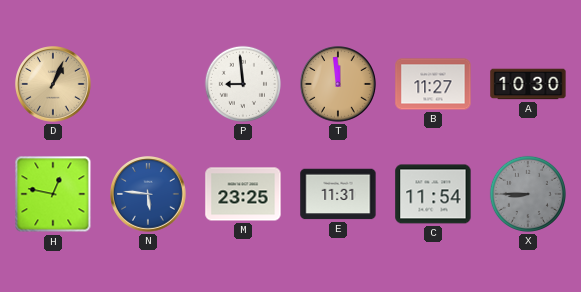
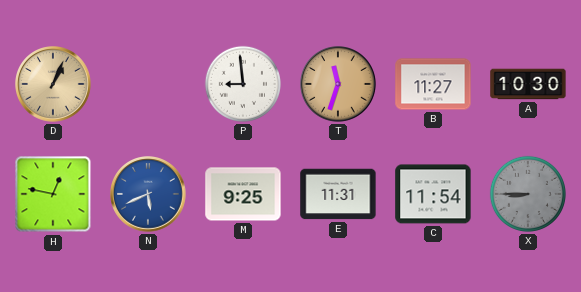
T: 11:59 -> 11:33
N: 5:46 -> 5:41
M: 23:25 -> 9:25
